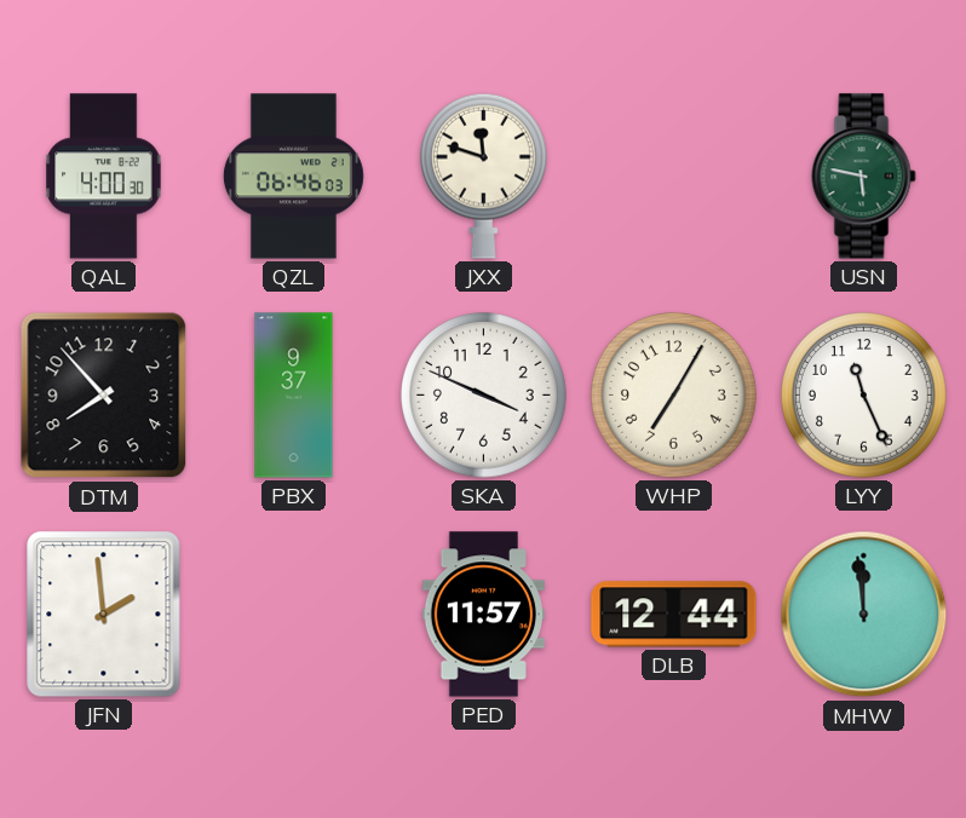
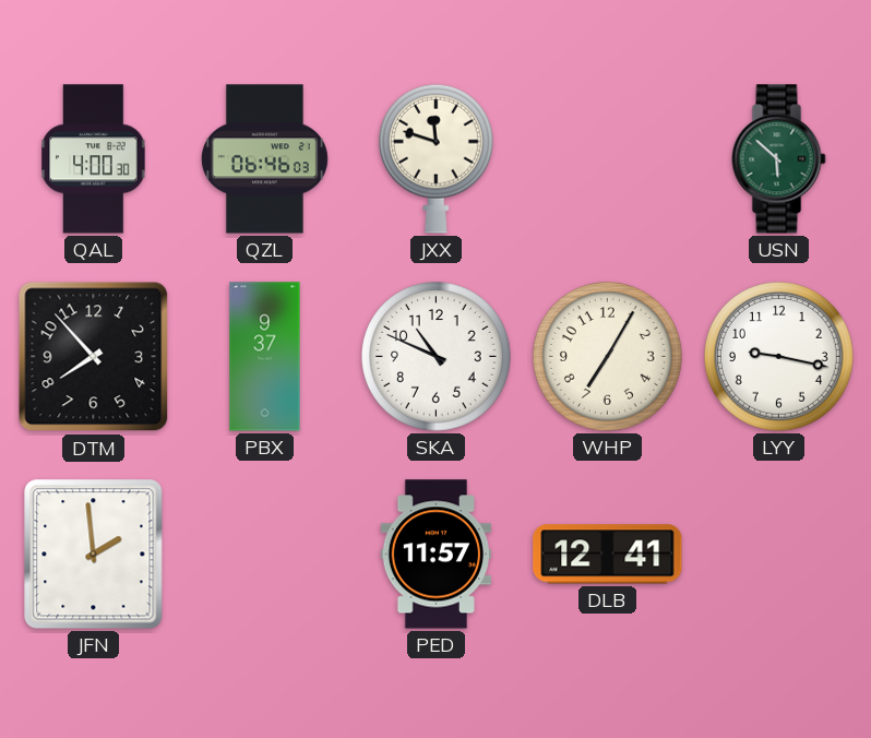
USN: 5:47 -> 5:52
SKA: 3:49 -> 10:49
LYY: 11:26 -> 9:17
DLB: 12:44 -> 12:41
MHW: 11:59 -> none
